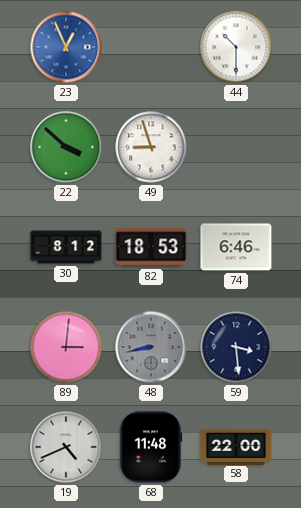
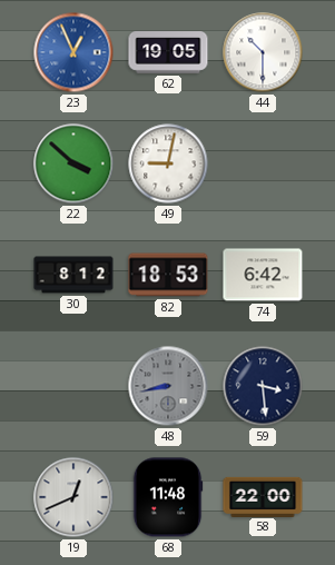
62: none -> 19:05
49: 8:57 -> 9:02
74: 6:46 -> 6:42
89: 3:01 -> none
19: 4:41 -> 12:41
